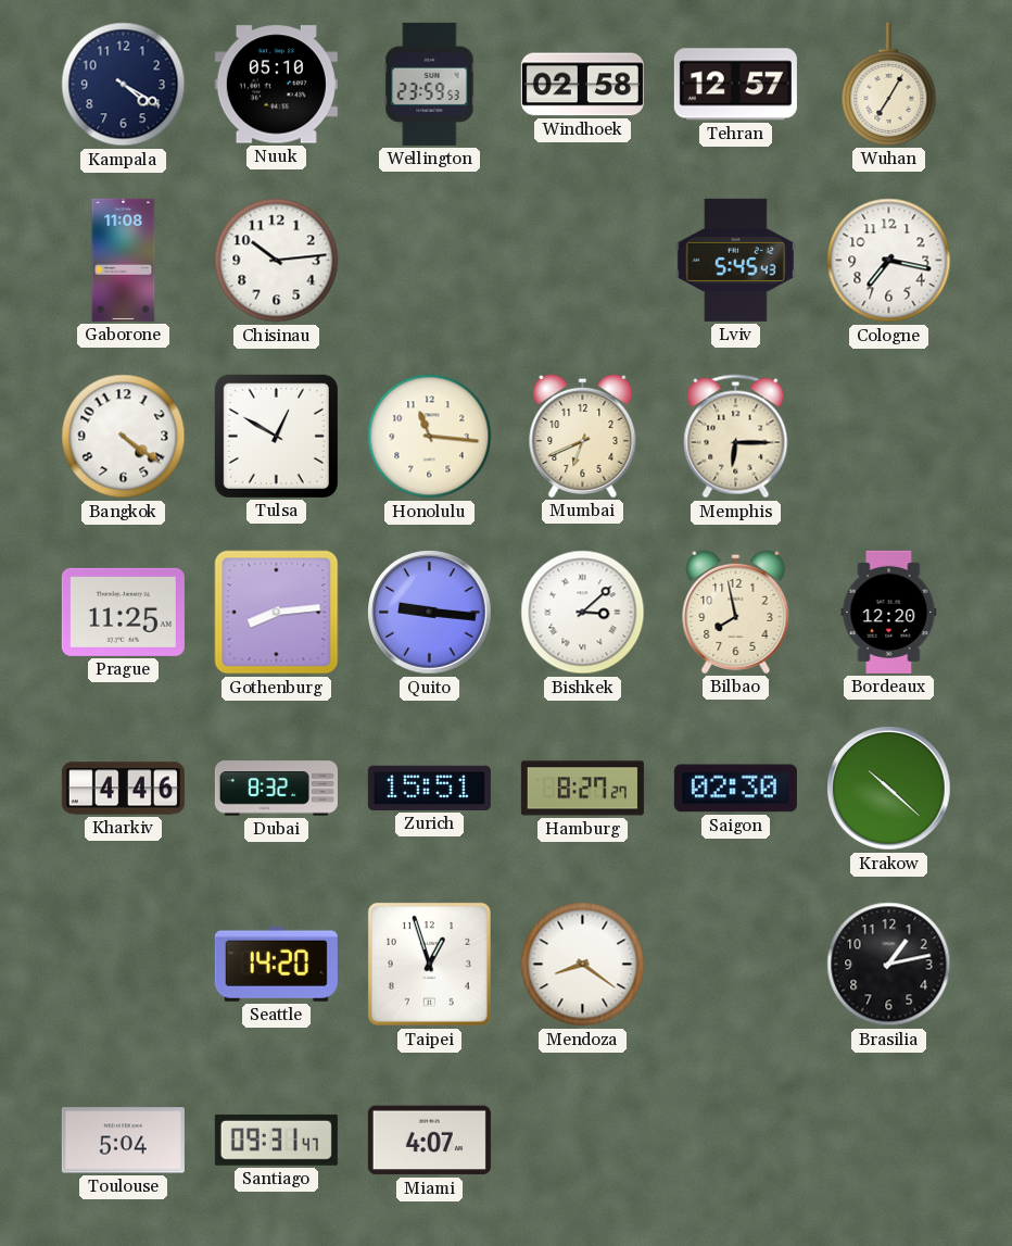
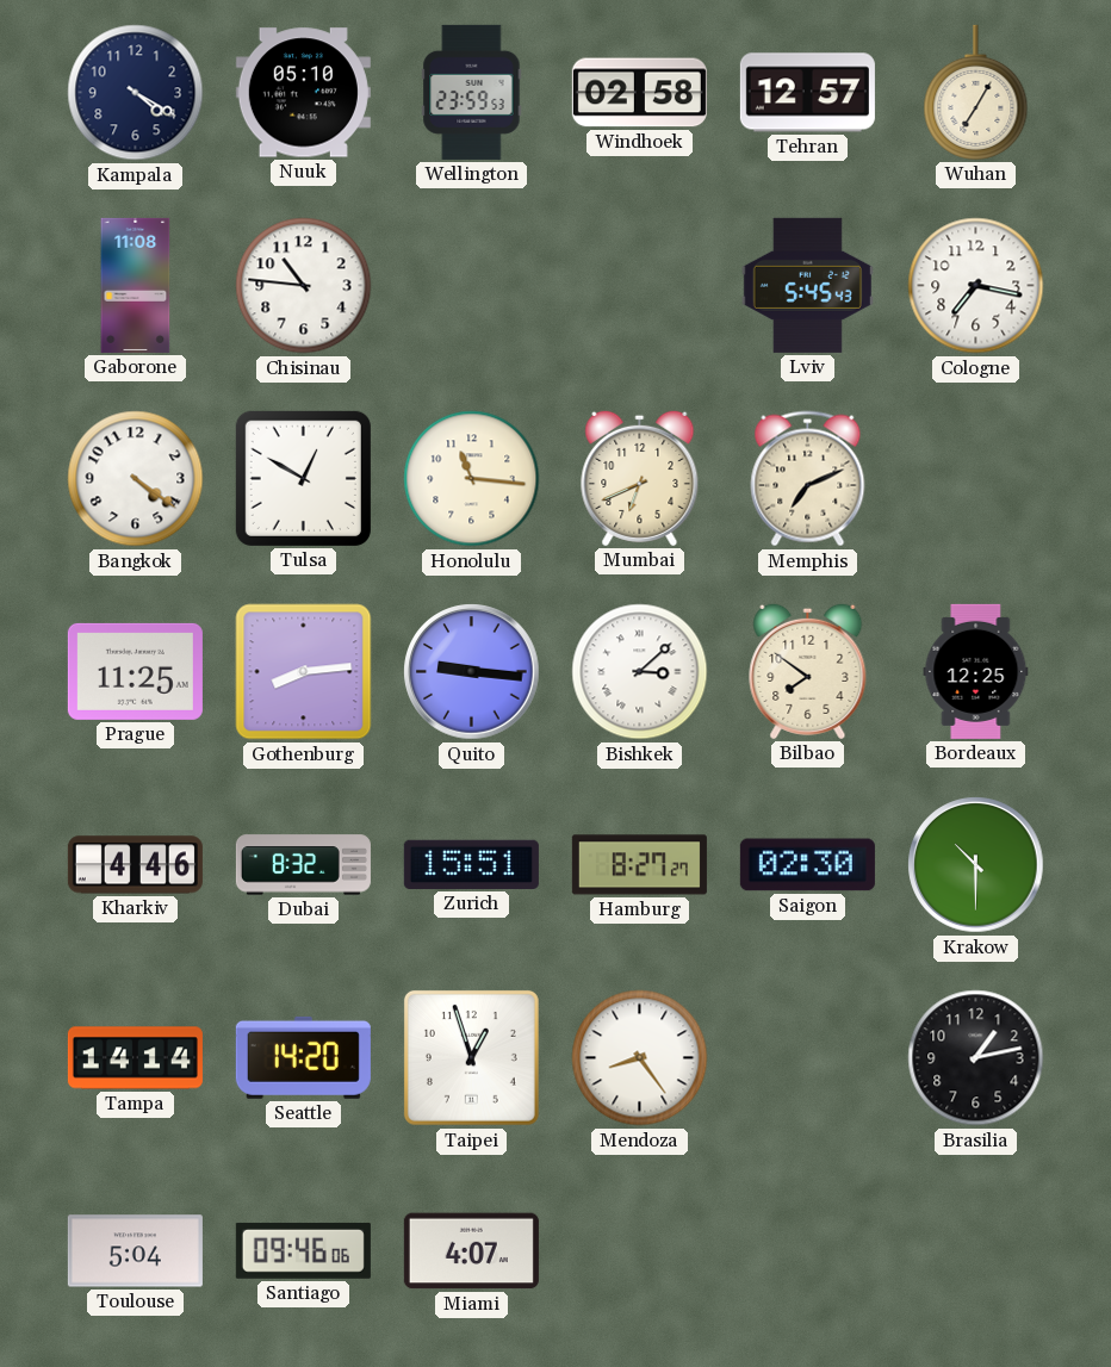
Chisinau: 10:14 -> 10:46
Memphis: 6:15 -> 7:11
Bilbao: 7:58 -> 7:51
Bordeaux: 12:20 -> 12:25
Krakow: 10:22 -> 10:30
Tampa: none -> 14:14
Mendoza: 8:21 -> 8:24
Santiago: 09:31 -> 09:46
